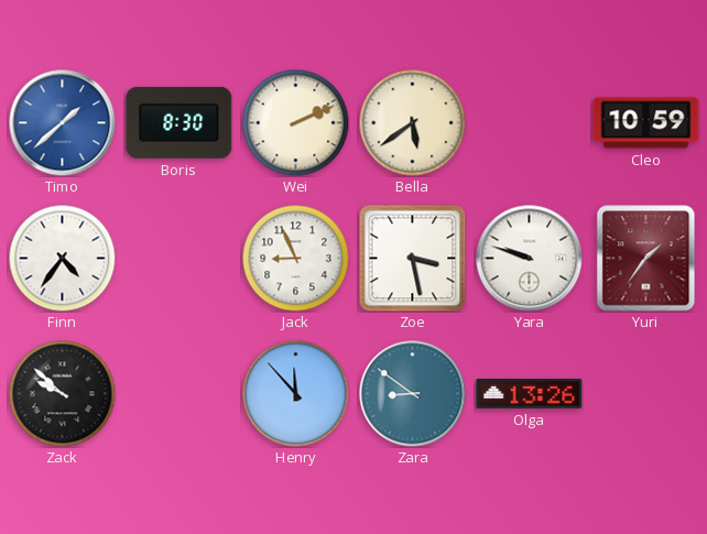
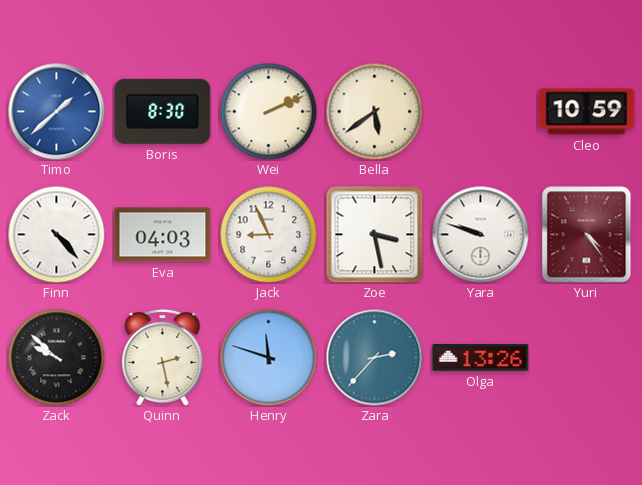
Finn: 4:36 -> 4:23
Eva: none -> 04:03
Yuri: 1:36 -> 4:24
Quinn: none -> 2:28
Henry: 11:53 -> 11:48
Zara: 8:51 -> 2:37
